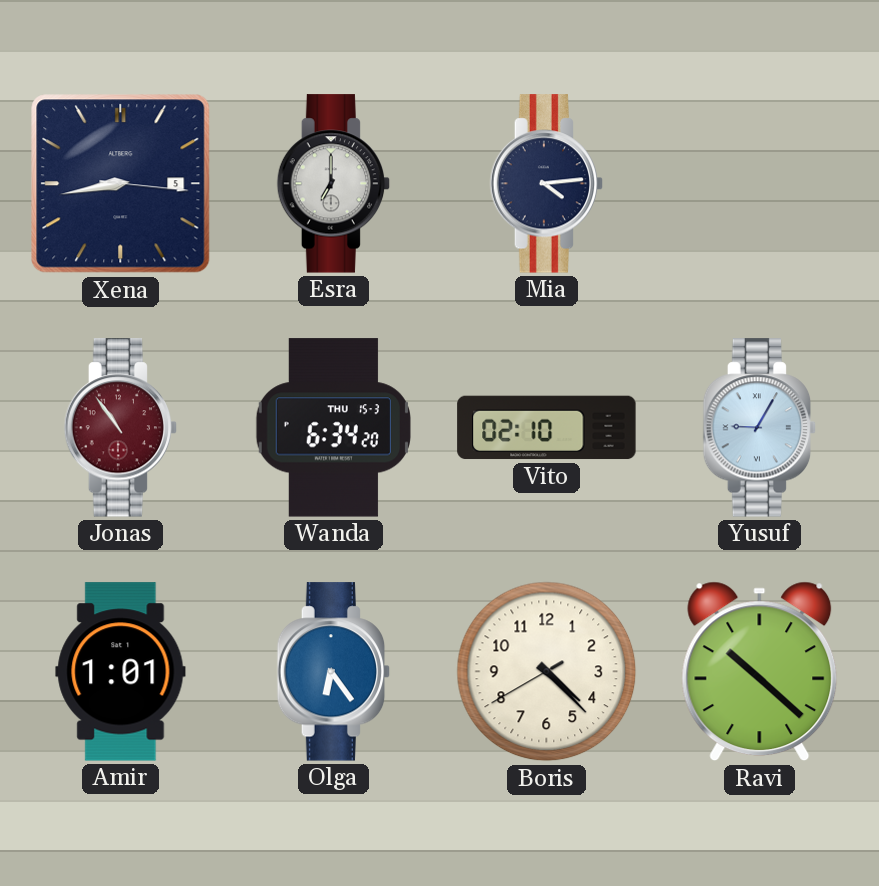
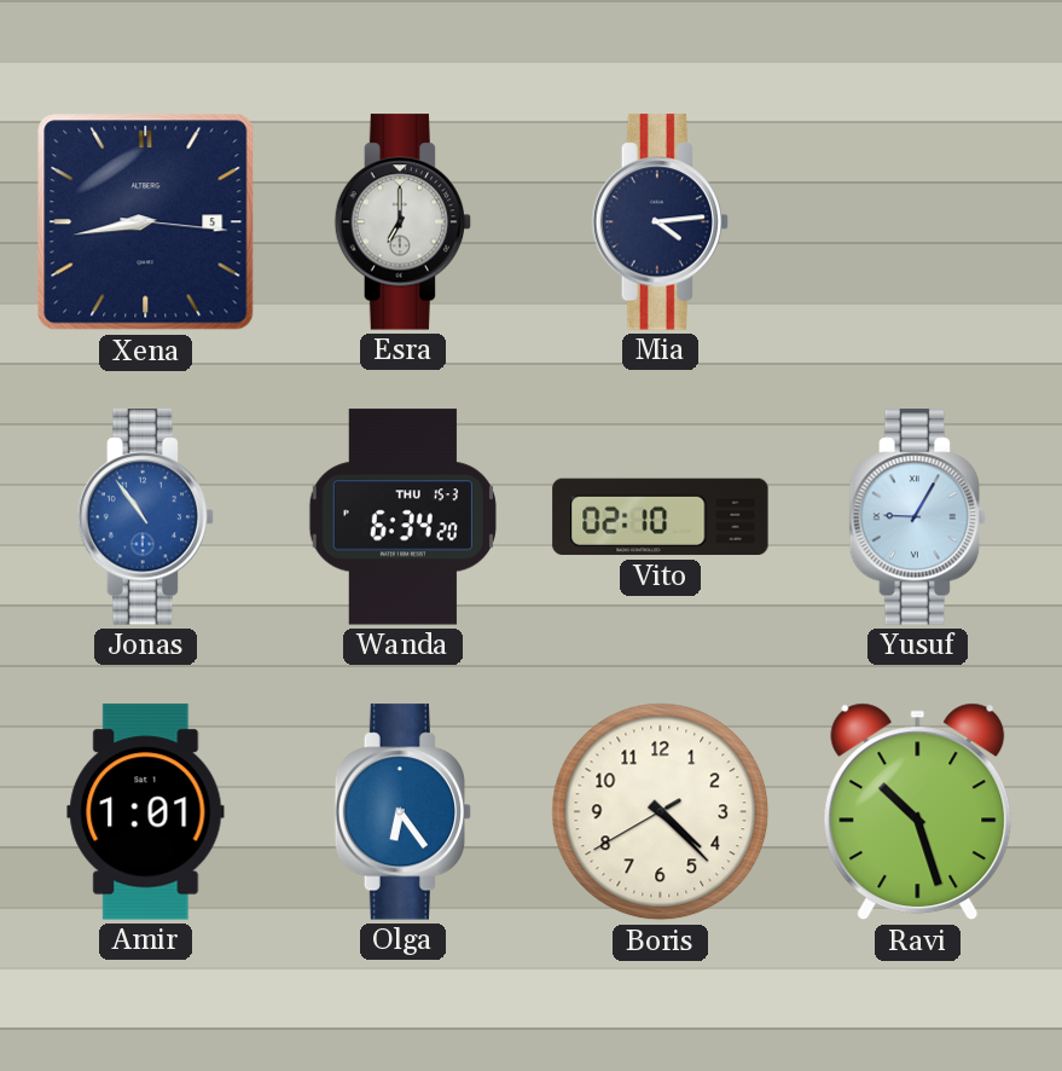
Jonas dial: burgundy -> blue
Ravi: 10:22 -> 10:27
